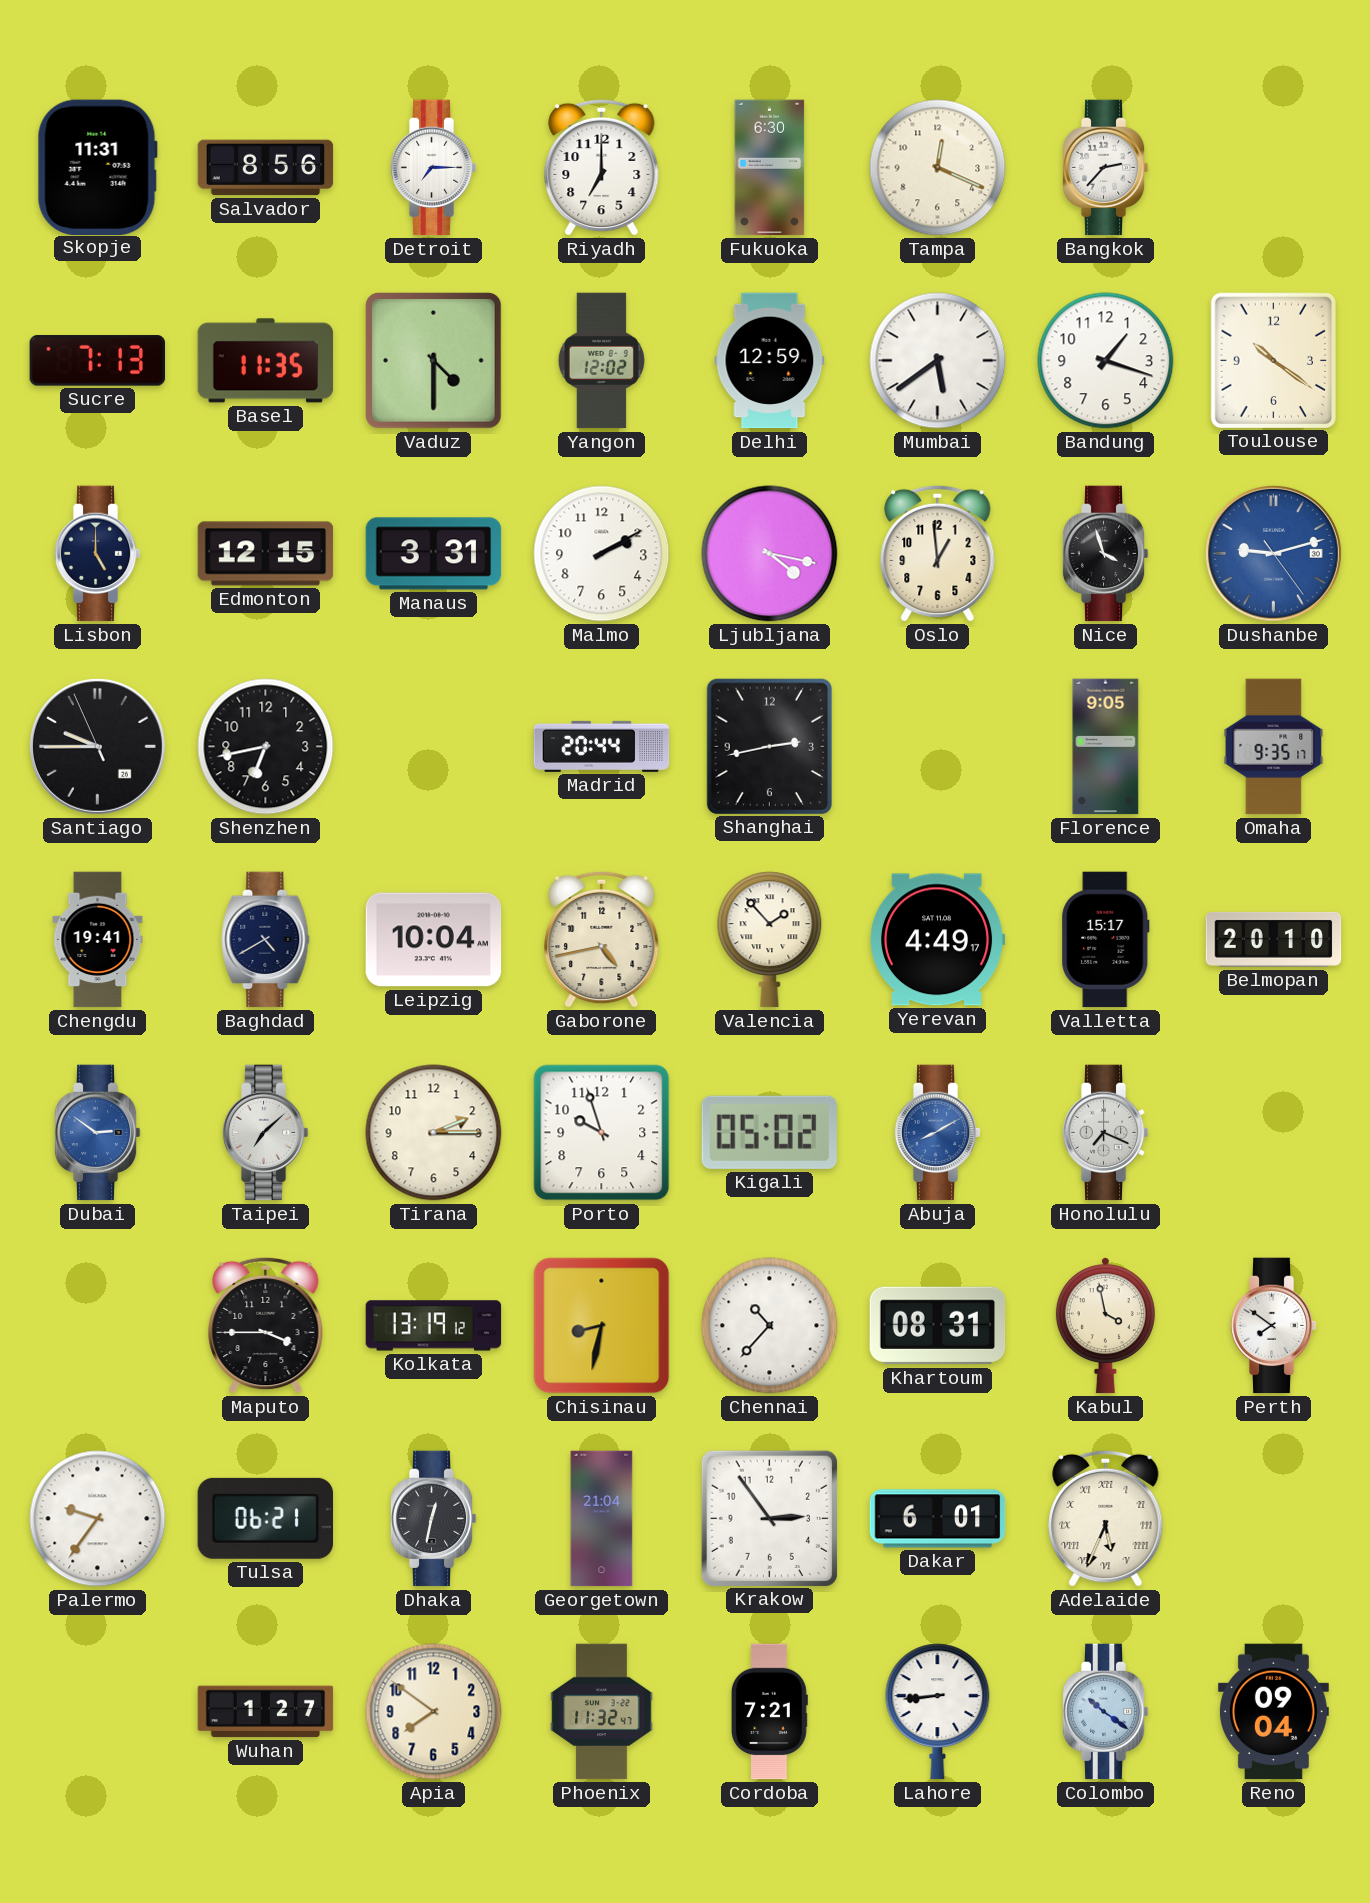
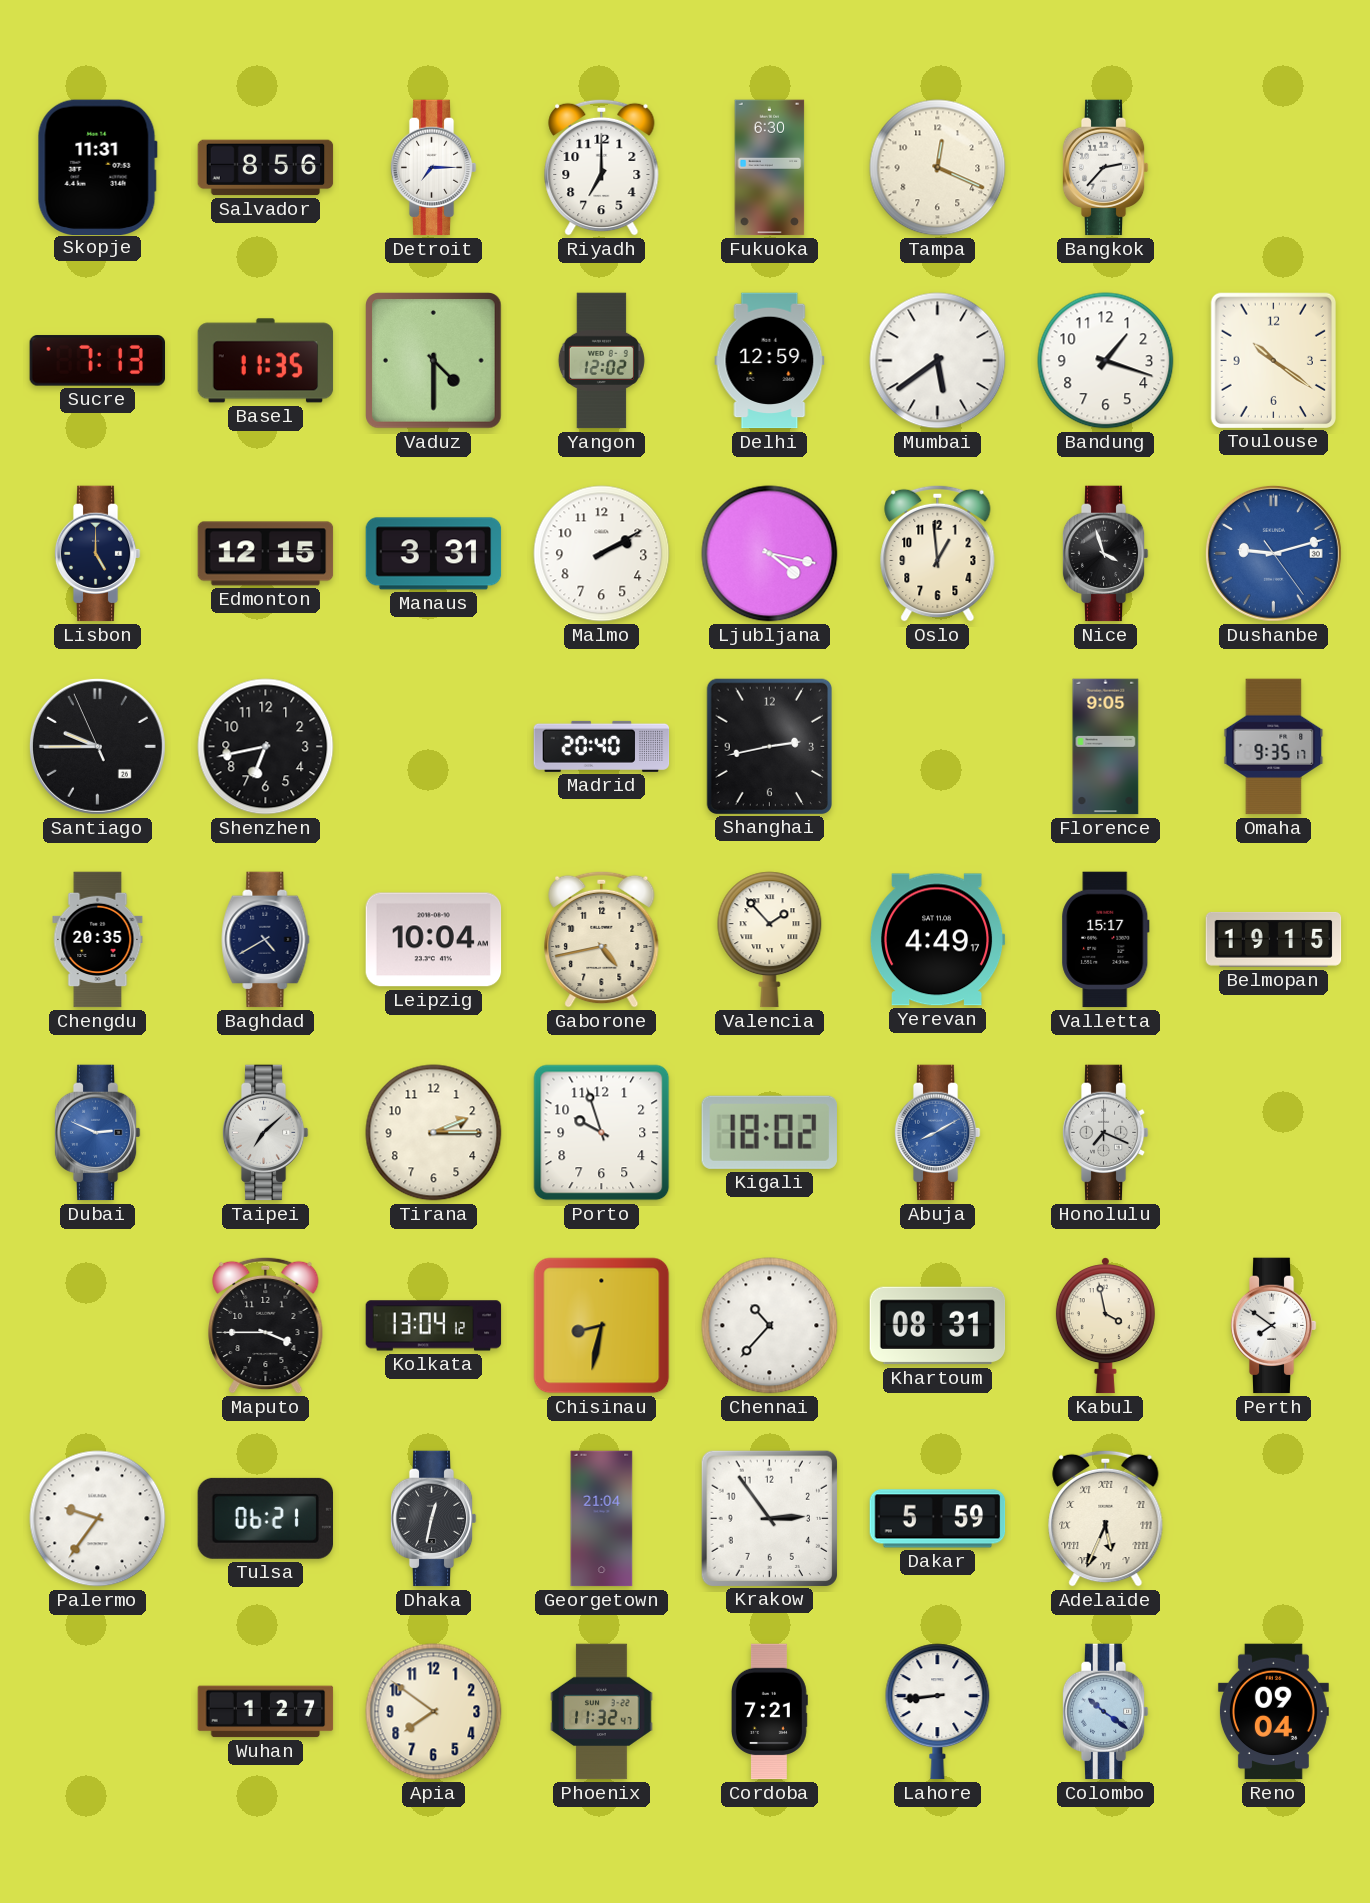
Madrid: 20:44 -> 20:40
Chengdu: 19:41 -> 20:35
Belmopan: 20:10 -> 19:15
Dubai: 2:51 -> 2:49
Kigali: 05:02 -> 18:02
Kolkata: 13:19 -> 13:04
Dakar: 6:01 -> 5:59
